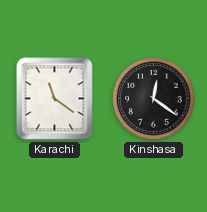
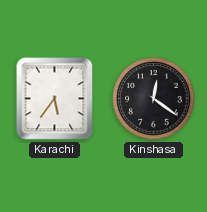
Karachi: 11:21 -> 5:36
